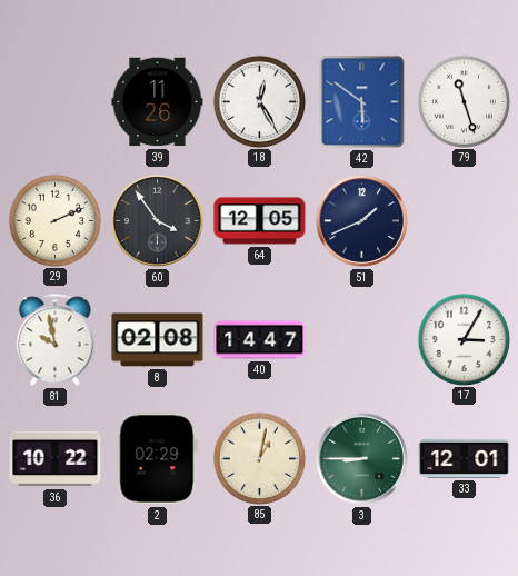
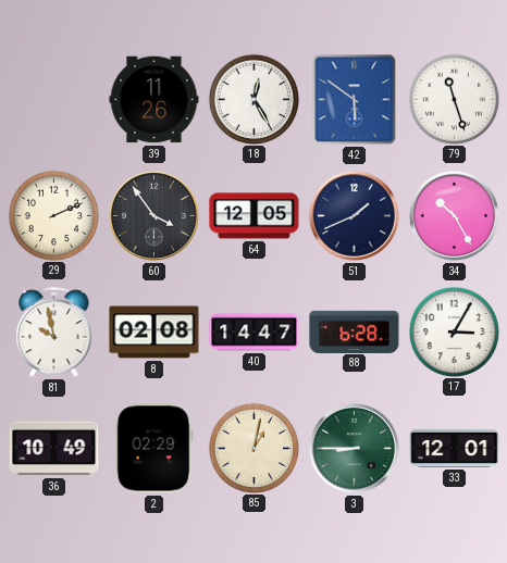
34: none -> 10:25
88: none -> 6:28
36: 10:22 -> 10:49
